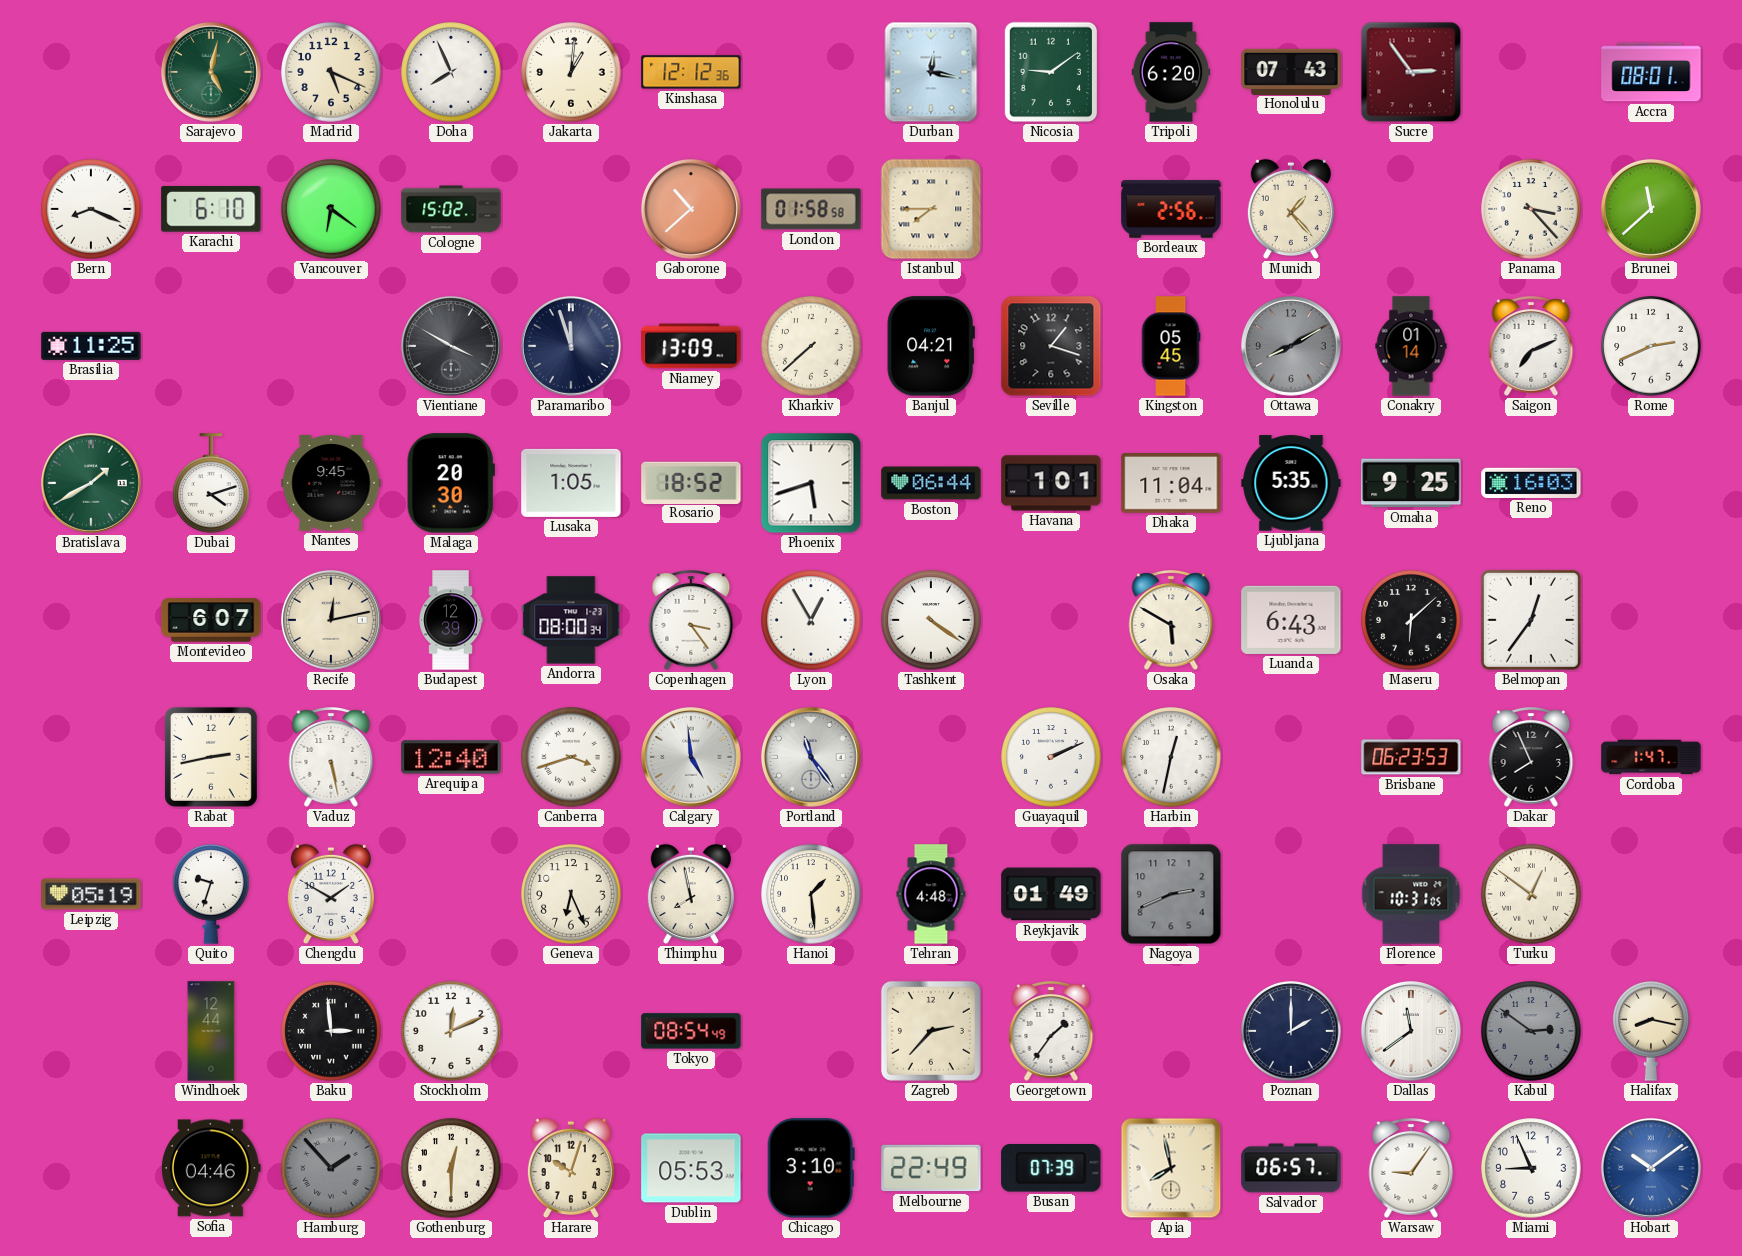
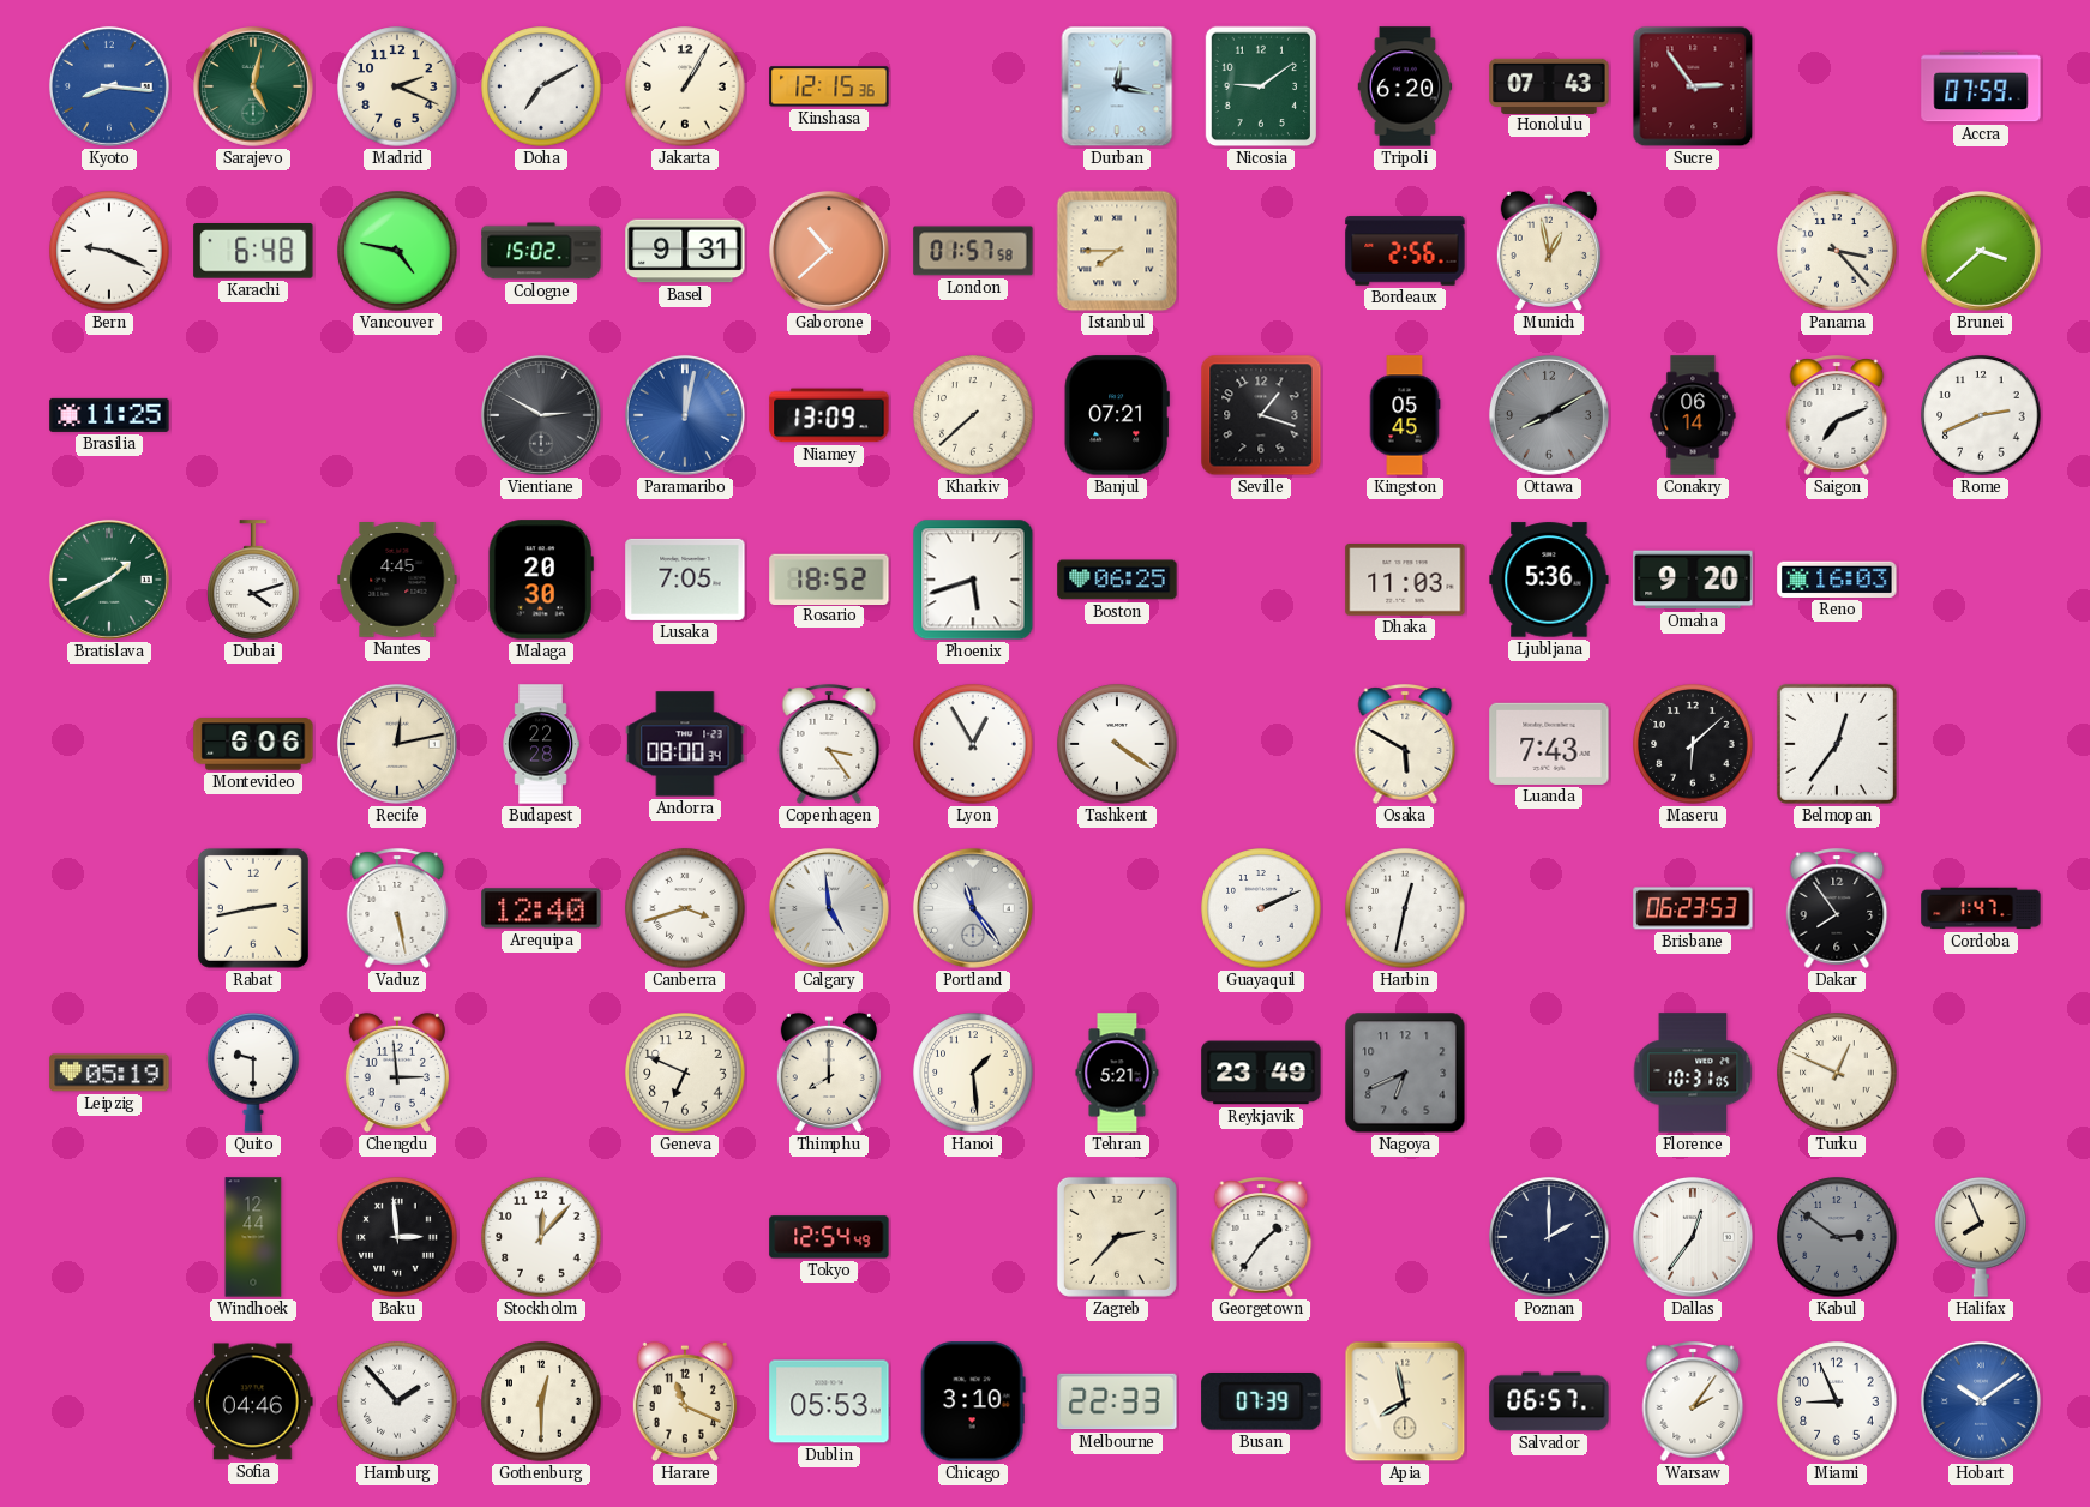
Kyoto: none -> 8:16
Madrid: 5:19 -> 2:19
Doha: 7:56 -> 7:10
Jakarta: 1:01 -> 1:05
Kinshasa: 12:12 -> 12:15
Accra: 08:01 -> 07:59
Bern: 8:19 -> 9:19
Karachi: 6:10 -> 6:48
Vancouver: 6:21 -> 4:47
Basel: none -> 9:31
London: 01:58 -> 01:57
Munich: 1:23 -> 12:58
Brunei: 11:38 -> 3:38
Vientiane: 3:50 -> 2:50
Paramaribo: 11:57 -> 12:02
Paramaribo dial: navy -> blue
Banjul: 04:21 -> 07:21
Conakry: 01:14 -> 06:14
Nantes: 9:45 -> 4:45
Lusaka: 1:05 -> 7:05
Boston: 06:44 -> 06:25
Havana: 1:01 -> none
Dhaka: 11:04 -> 11:03
Ljubljana: 5:35 -> 5:36
Omaha: 9:25 -> 9:20
Montevideo: 6:07 -> 6:06
Budapest: 12:39 -> 22:28
Luanda: 6:43 -> 7:43
Dakar: 7:56 -> 7:54
Quito: 9:33 -> 9:30
Chengdu: 1:50 -> 2:59
Geneva: 6:26 -> 6:49
Thimphu: 7:58 -> 8:00
Tehran: 4:48 -> 5:21
Reykjavik: 01:49 -> 23:49
Nagoya: 2:41 -> 6:41
Turku: 12:51 -> 12:49
Stockholm: 12:11 -> 12:07
Tokyo: 08:54 -> 12:54
Dallas: 11:39 -> 12:36
Halifax: 8:17 -> 7:56
Hamburg dial: grey -> white
Harare: 10:03 -> 11:19
Melbourne: 22:49 -> 22:33
Warsaw: 9:06 -> 2:06
